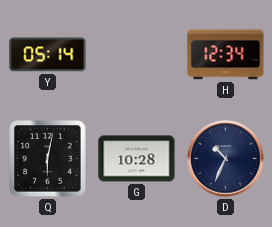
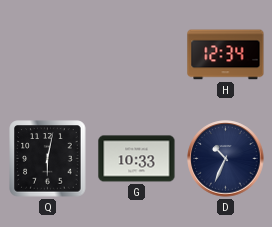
Y: 05:14 -> none
G: 10:28 -> 10:33
